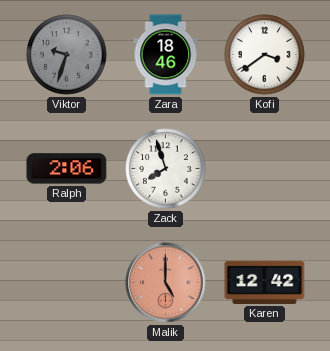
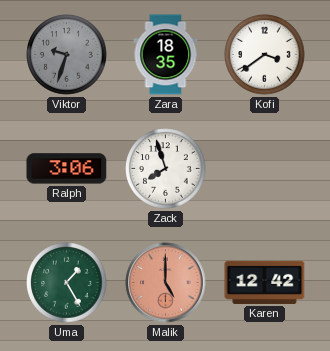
Zara: 18:46 -> 18:35
Ralph: 2:06 -> 3:06
Uma: none -> 1:25
